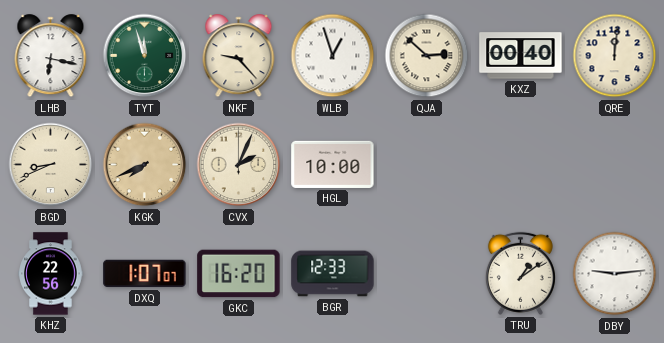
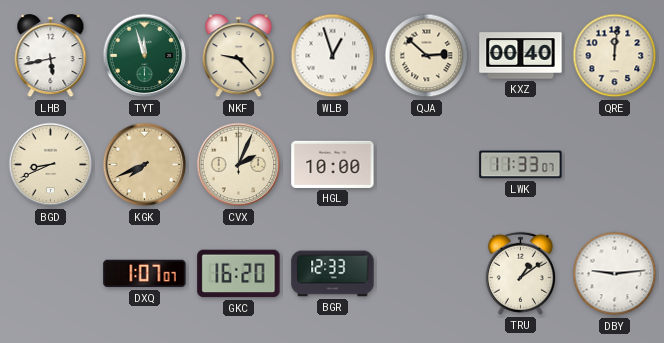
LHB: 6:17 -> 5:43
LWK: none -> 11:33
KHZ: 22:56 -> none
